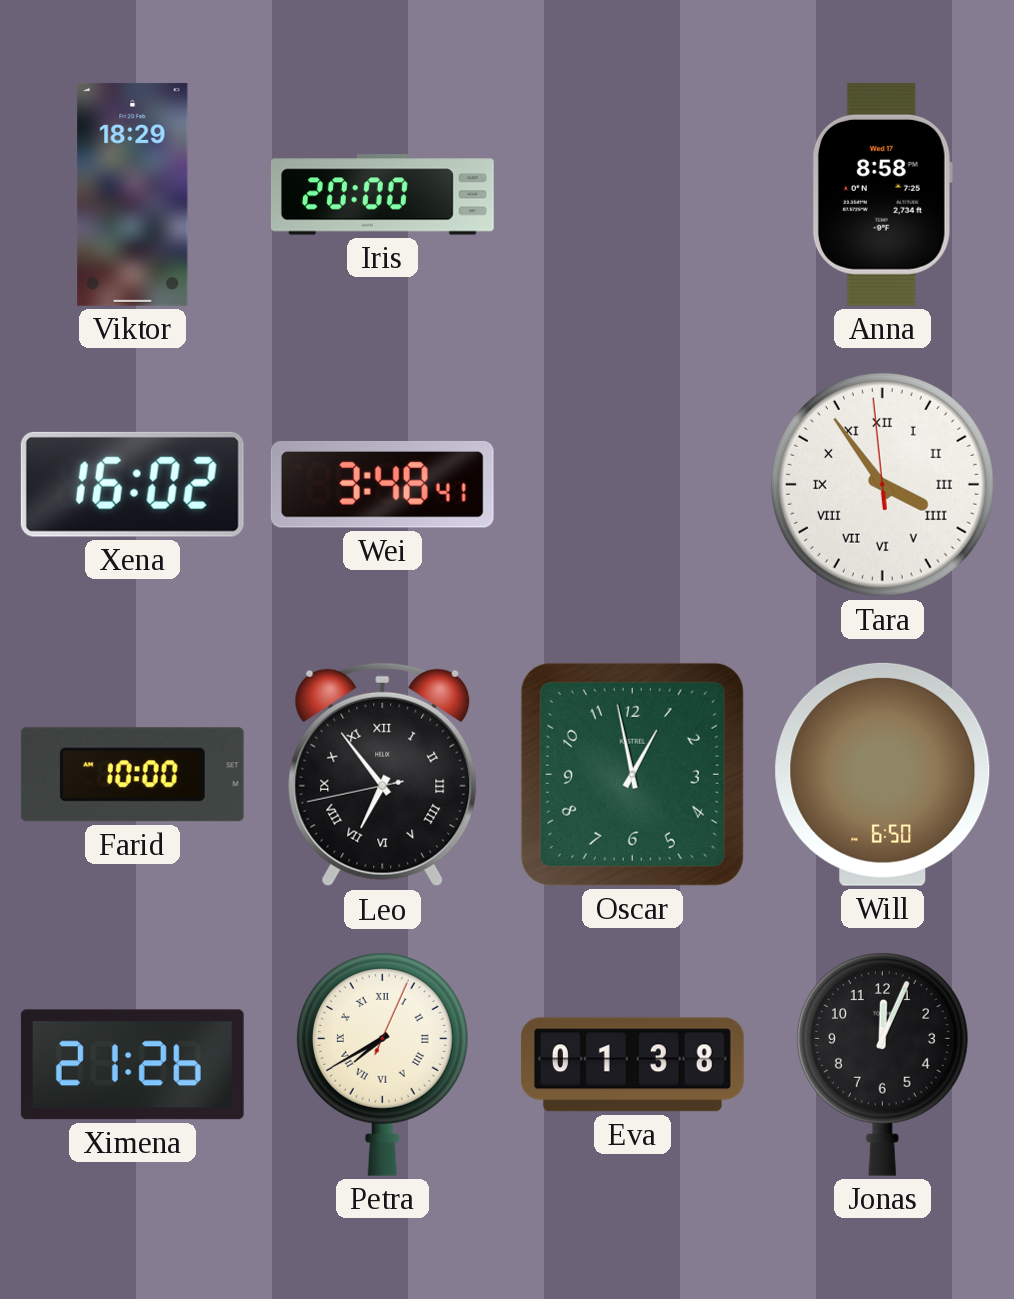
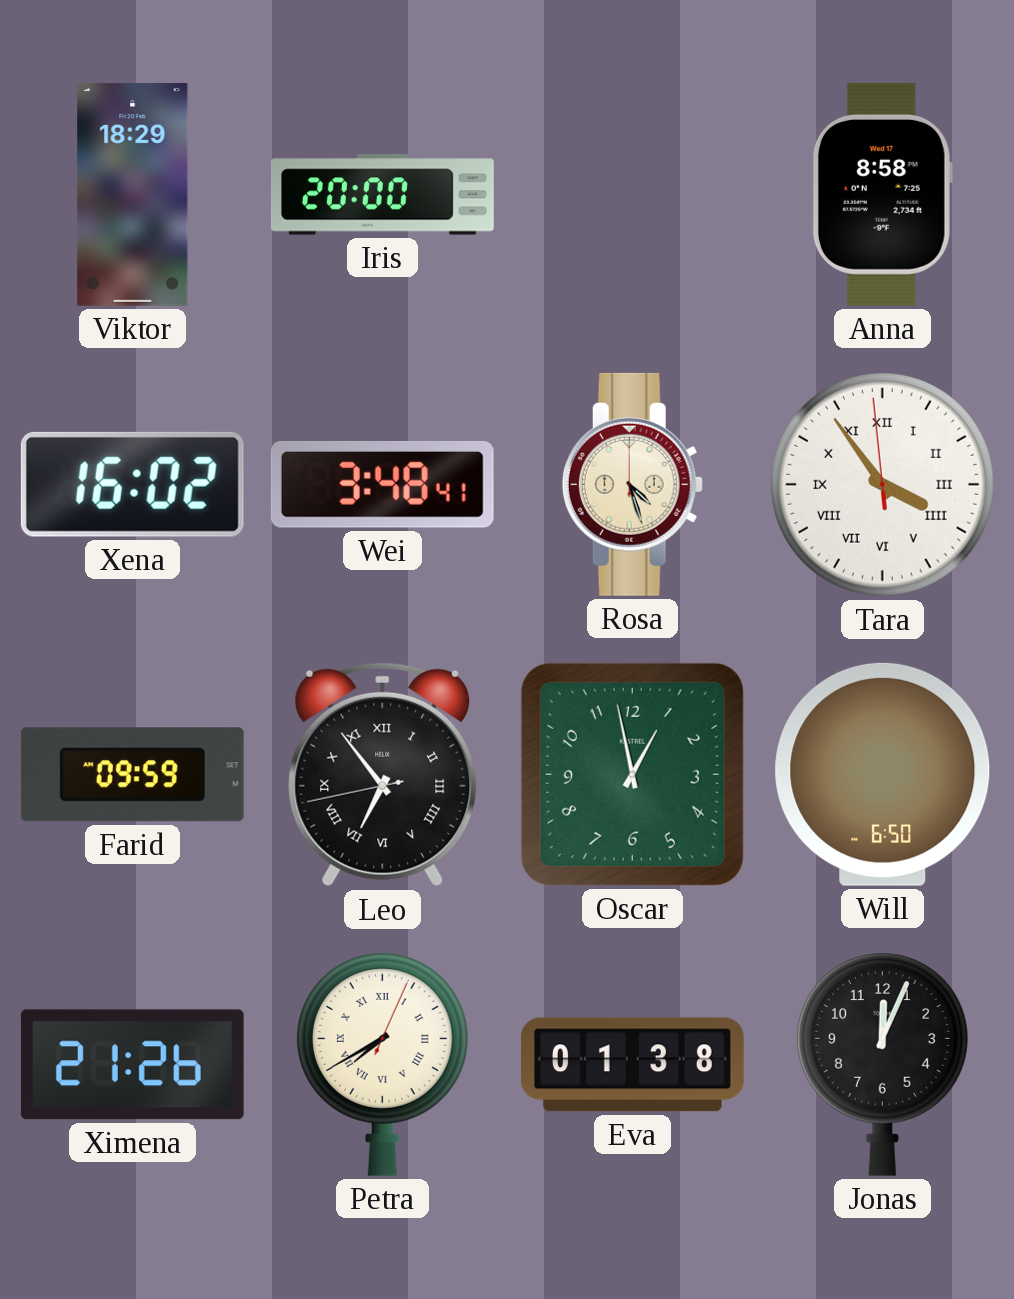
Rosa: none -> 4:27
Farid: 10:00 -> 09:59
